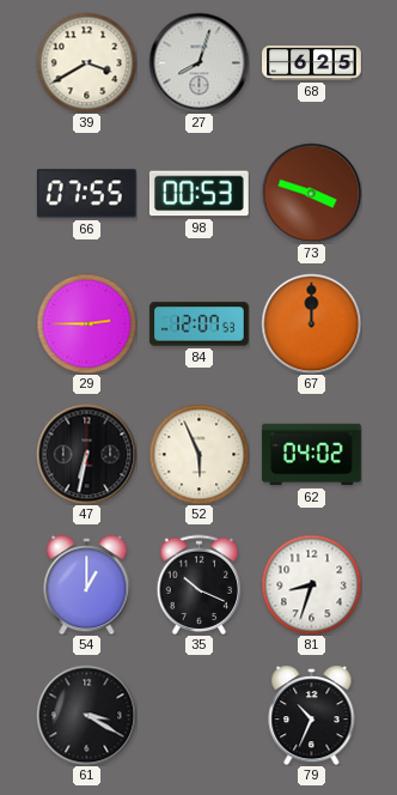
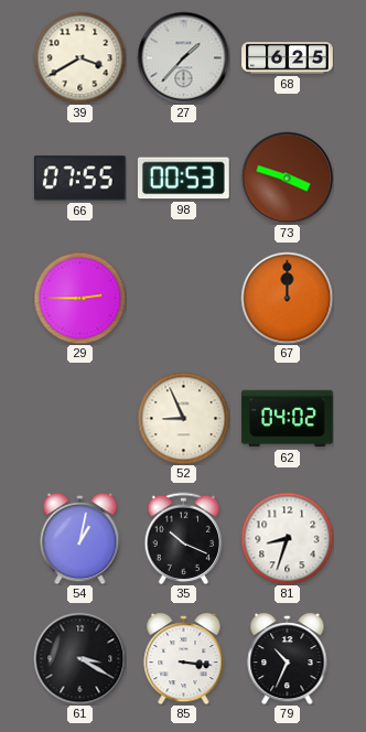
27: 8:03 -> 1:37
84: 12:07 -> none
47: 6:32 -> none
52: 5:56 -> 8:56
54: 1:00 -> 1:02
85: none -> 3:16
